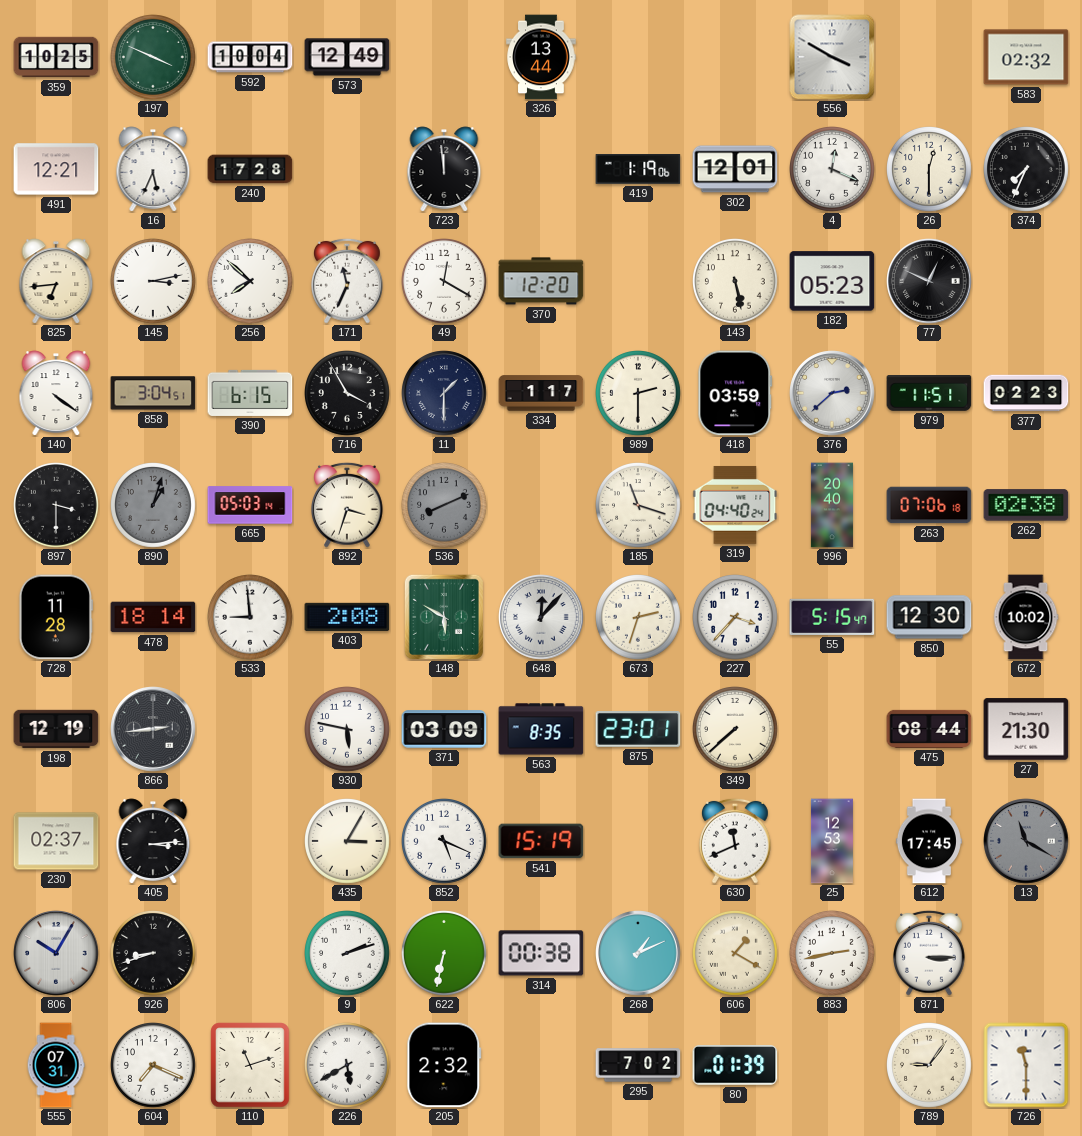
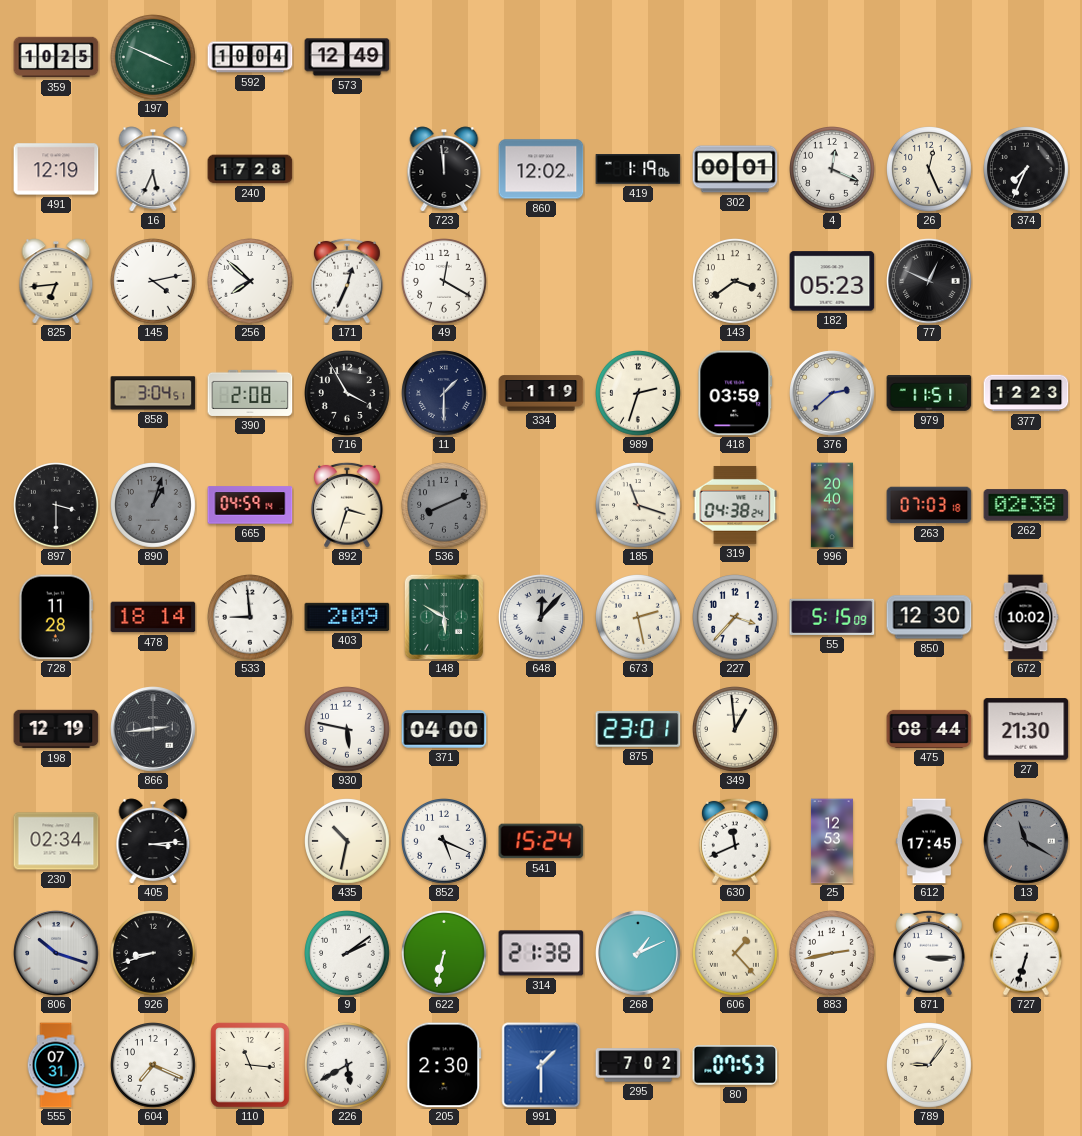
326: 13:44 -> none
556: 3:50 -> none
583: 02:32 -> none
491: 12:21 -> 12:19
860: none -> 12:02
302: 12:01 -> 00:01
26: 12:30 -> 12:26
145: 3:13 -> 4:13
171: 11:34 -> 12:34
370: 12:20 -> none
143: 5:28 -> 3:39
140: 4:21 -> none
390: 6:15 -> 2:08
334: 1:17 -> 1:19
989: 2:30 -> 2:33
377: 02:23 -> 12:23
665: 05:03 -> 04:59
319: 04:40 -> 04:38
263: 07:06 -> 07:03
403: 2:08 -> 2:09
673: 2:33 -> 2:28
55: 5:15:47 -> 5:15:09
371: 03:09 -> 04:00
563: 8:35 -> none
349: 7:38 -> 12:59
230: 02:37 -> 02:34
435: 3:05 -> 10:32
541: 15:19 -> 15:24
806: 10:05 -> 10:18
9: 2:12 -> 2:09
314: 00:38 -> 21:38
606: 1:20 -> 1:23
727: none -> 6:33
110: 11:12 -> 11:16
205: 2:32 -> 2:30
991: none -> 1:30
80: 01:39 -> 07:53
726: 11:30 -> none
